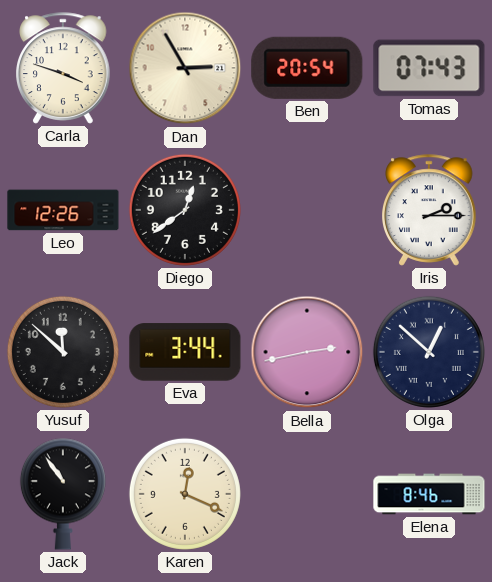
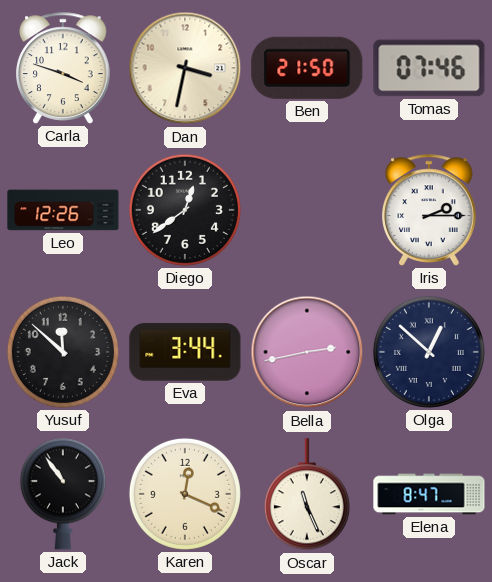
Dan: 2:55 -> 3:32
Ben: 20:54 -> 21:50
Tomas: 07:43 -> 07:46
Oscar: none -> 11:26
Elena: 8:46 -> 8:47
